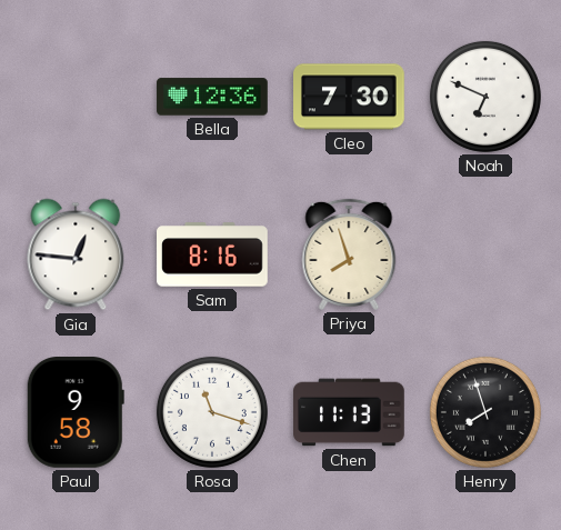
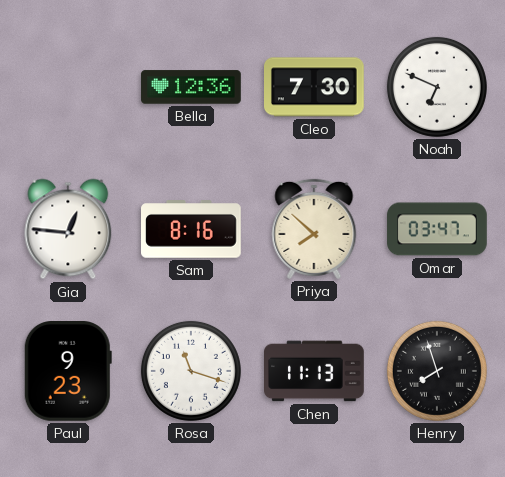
Priya: 7:57 -> 7:52
Omar: none -> 03:47
Paul: 9:58 -> 9:23
